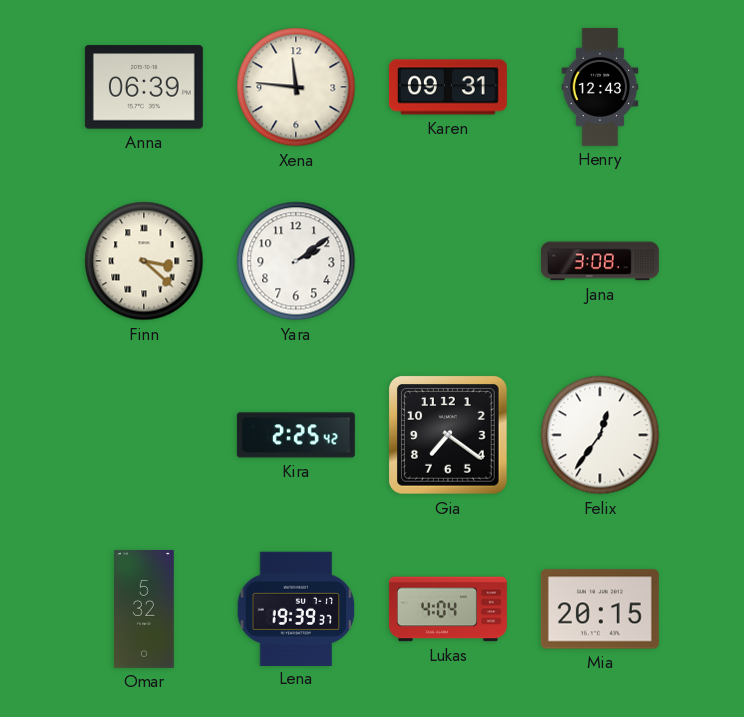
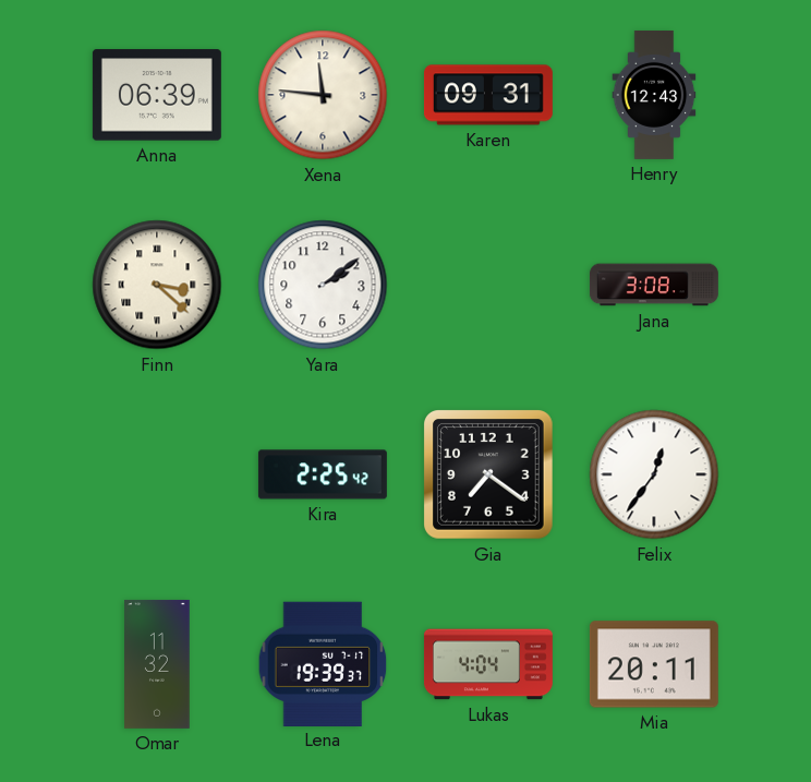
Omar: 5:32 -> 11:32
Mia: 20:15 -> 20:11
